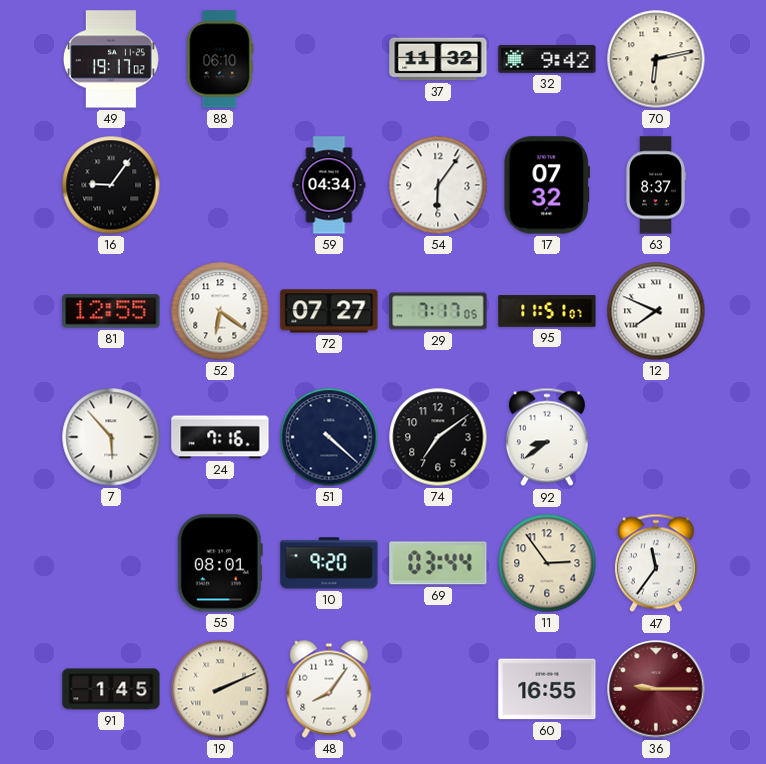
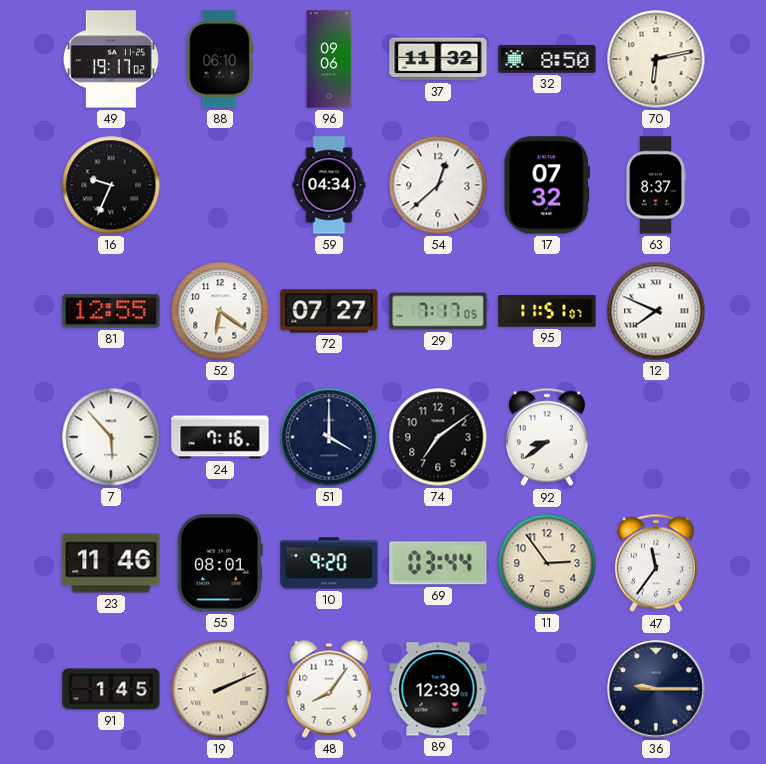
96: none -> 09:06
32: 9:42 -> 8:50
16: 9:06 -> 9:34
54: 6:06 -> 12:38
51: 4:22 -> 4:00
23: none -> 11:46
89: none -> 12:39
60: 16:55 -> none
36 dial: burgundy -> navy
